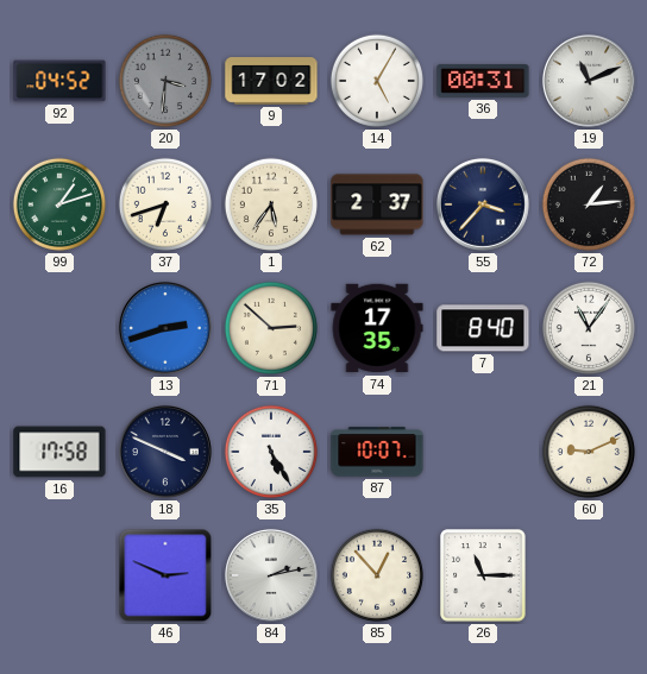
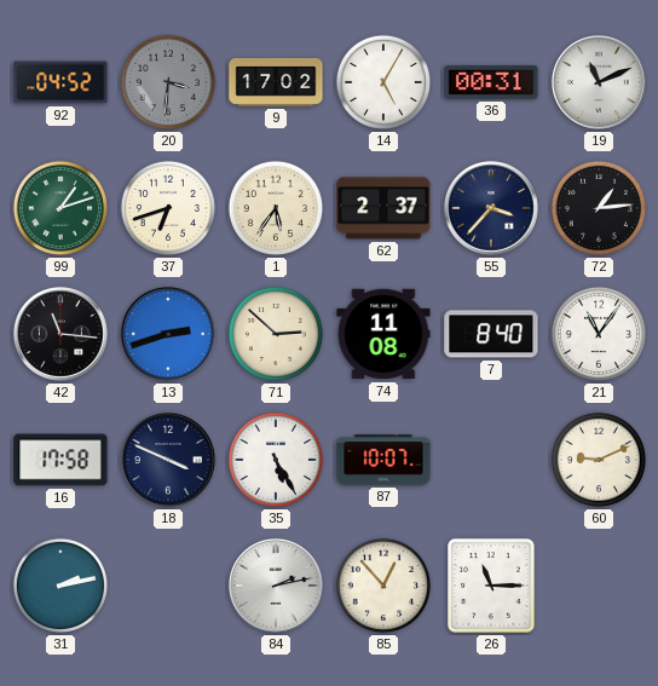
42: none -> 11:16
74: 17:35 -> 11:08
31: none -> 2:13
46: 2:49 -> none
